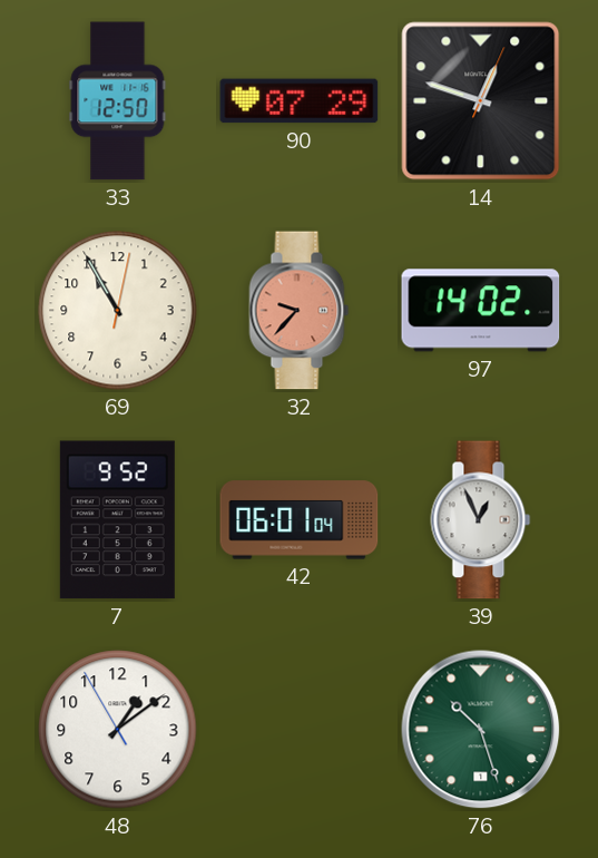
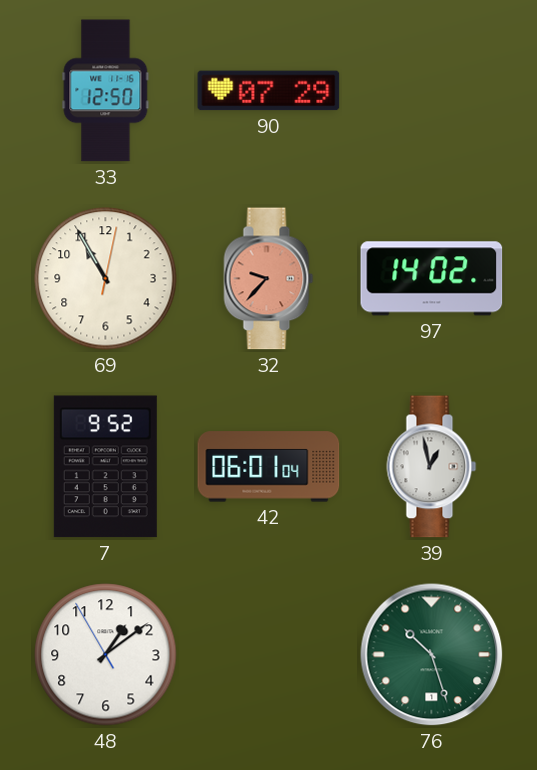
14: 12:48 -> none
39: 12:56 -> 12:58
